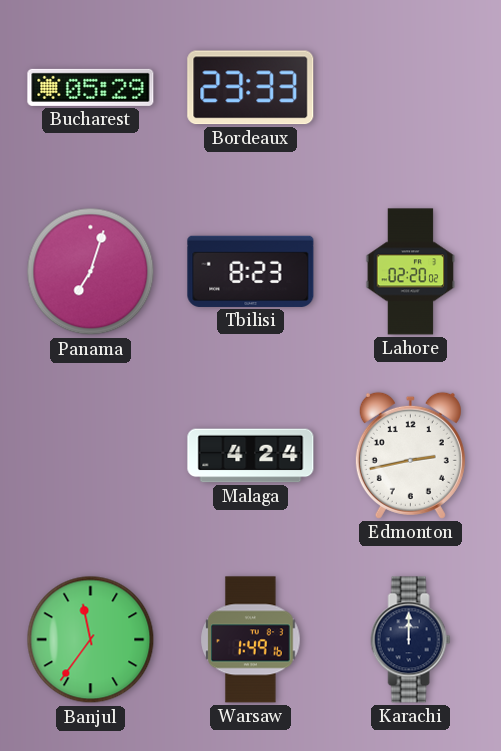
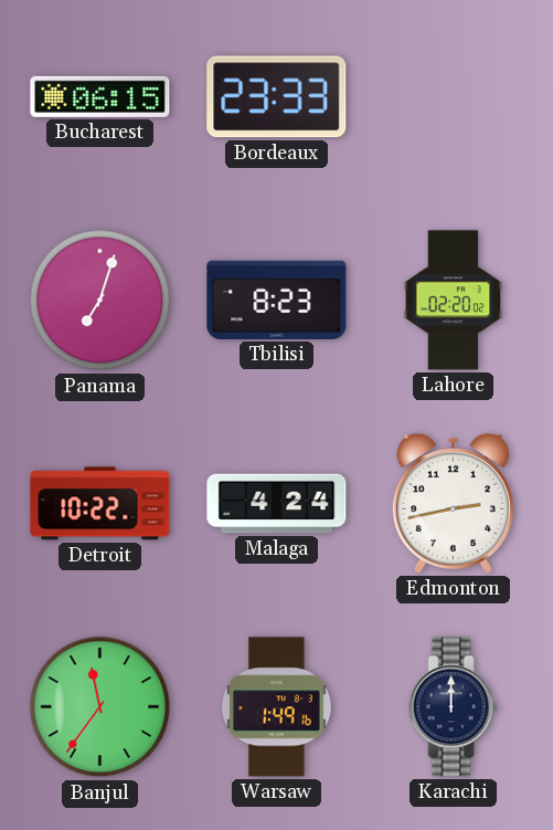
Bucharest: 05:29 -> 06:15
Detroit: none -> 10:22
